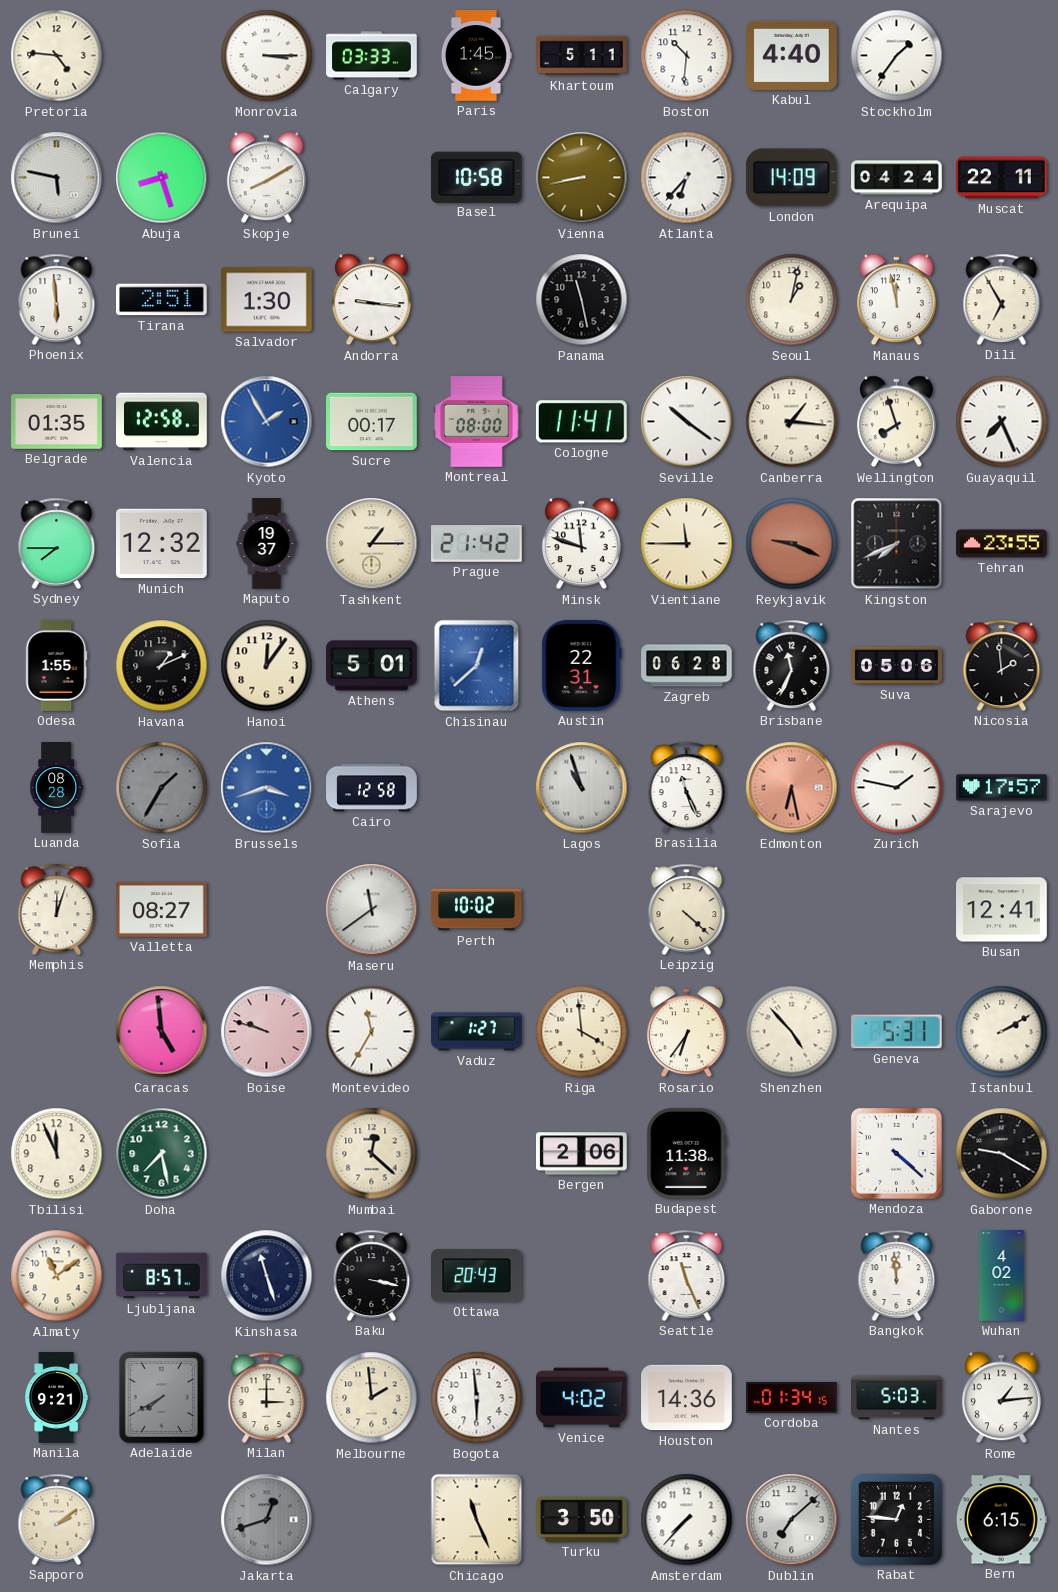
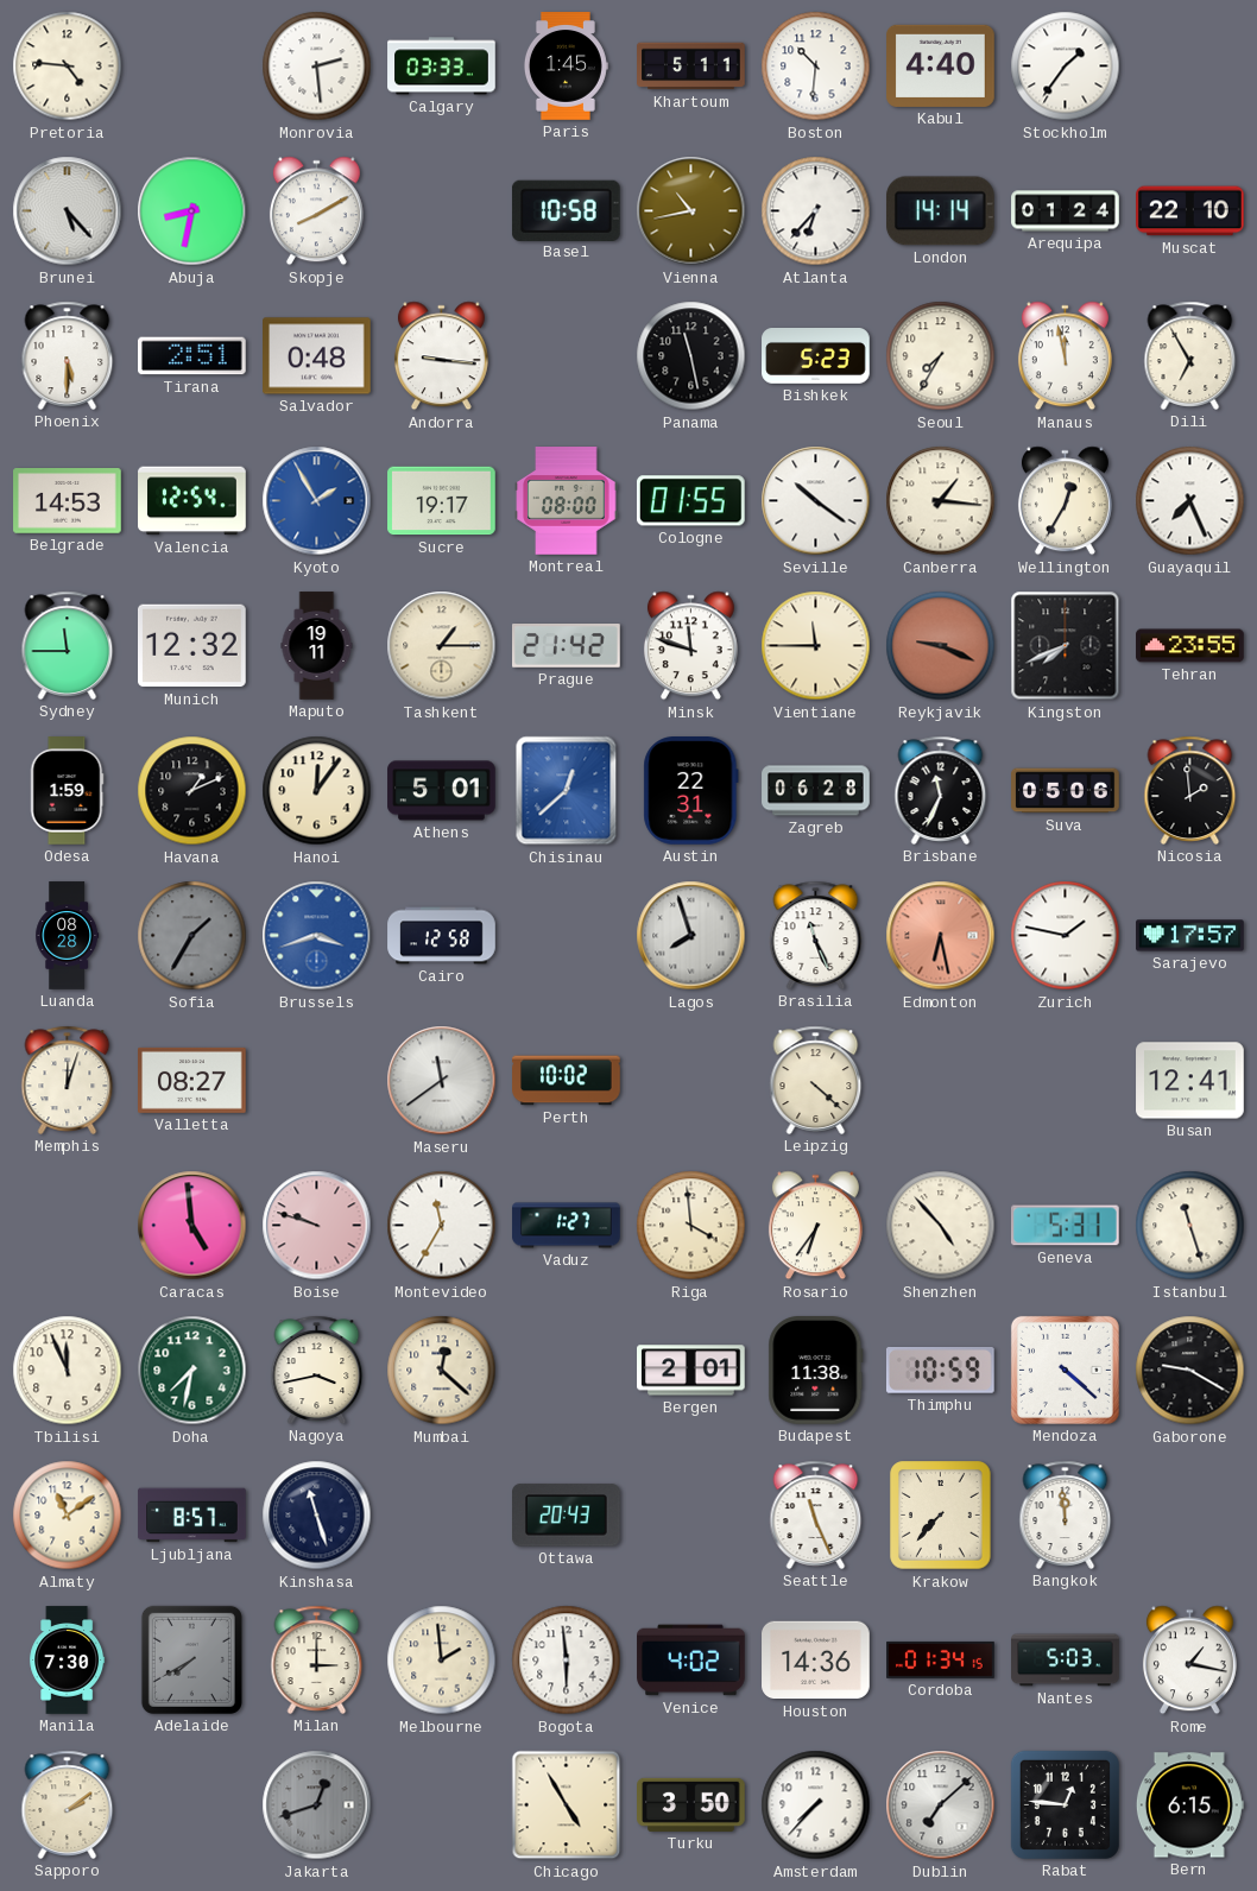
Monrovia: 3:15 -> 2:29
Brunei: 5:47 -> 5:23
Abuja: 8:27 -> 8:32
Vienna: 8:43 -> 10:43
London: 14:09 -> 14:14
Arequipa: 04:24 -> 01:24
Muscat: 22:11 -> 22:10
Phoenix: 5:59 -> 5:30
Salvador: 1:30 -> 0:48
Bishkek: none -> 5:23
Seoul: 1:02 -> 7:35
Belgrade: 01:35 -> 14:53
Valencia: 12:58 -> 12:54
Sucre: 00:17 -> 19:17
Cologne: 11:41 -> 01:55
Wellington: 7:57 -> 12:35
Sydney: 7:45 -> 11:45
Maputo: 19:37 -> 19:11
Odesa: 1:55 -> 1:59
Lagos: 10:57 -> 7:57
Istanbul: 2:10 -> 11:27
Doha: 7:28 -> 7:32
Nagoya: none -> 3:43
Bergen: 2:06 -> 2:01
Thimphu: none -> 10:59
Baku: 3:17 -> none
Krakow: none -> 7:37
Wuhan: 4:02 -> none
Manila: 9:21 -> 7:30
Rome: 1:14 -> 1:17
Chicago: 11:26 -> 4:55
